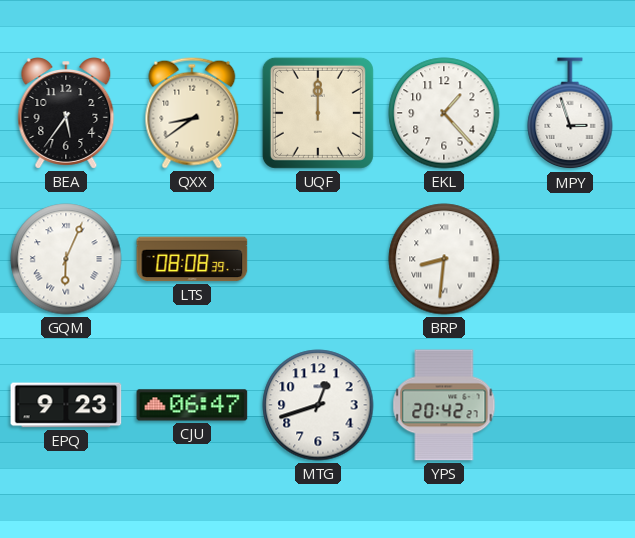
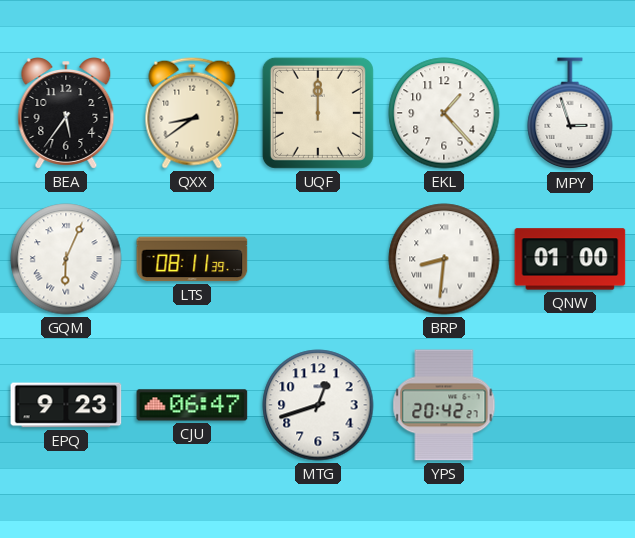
LTS: 08:08 -> 08:11
QNW: none -> 01:00
